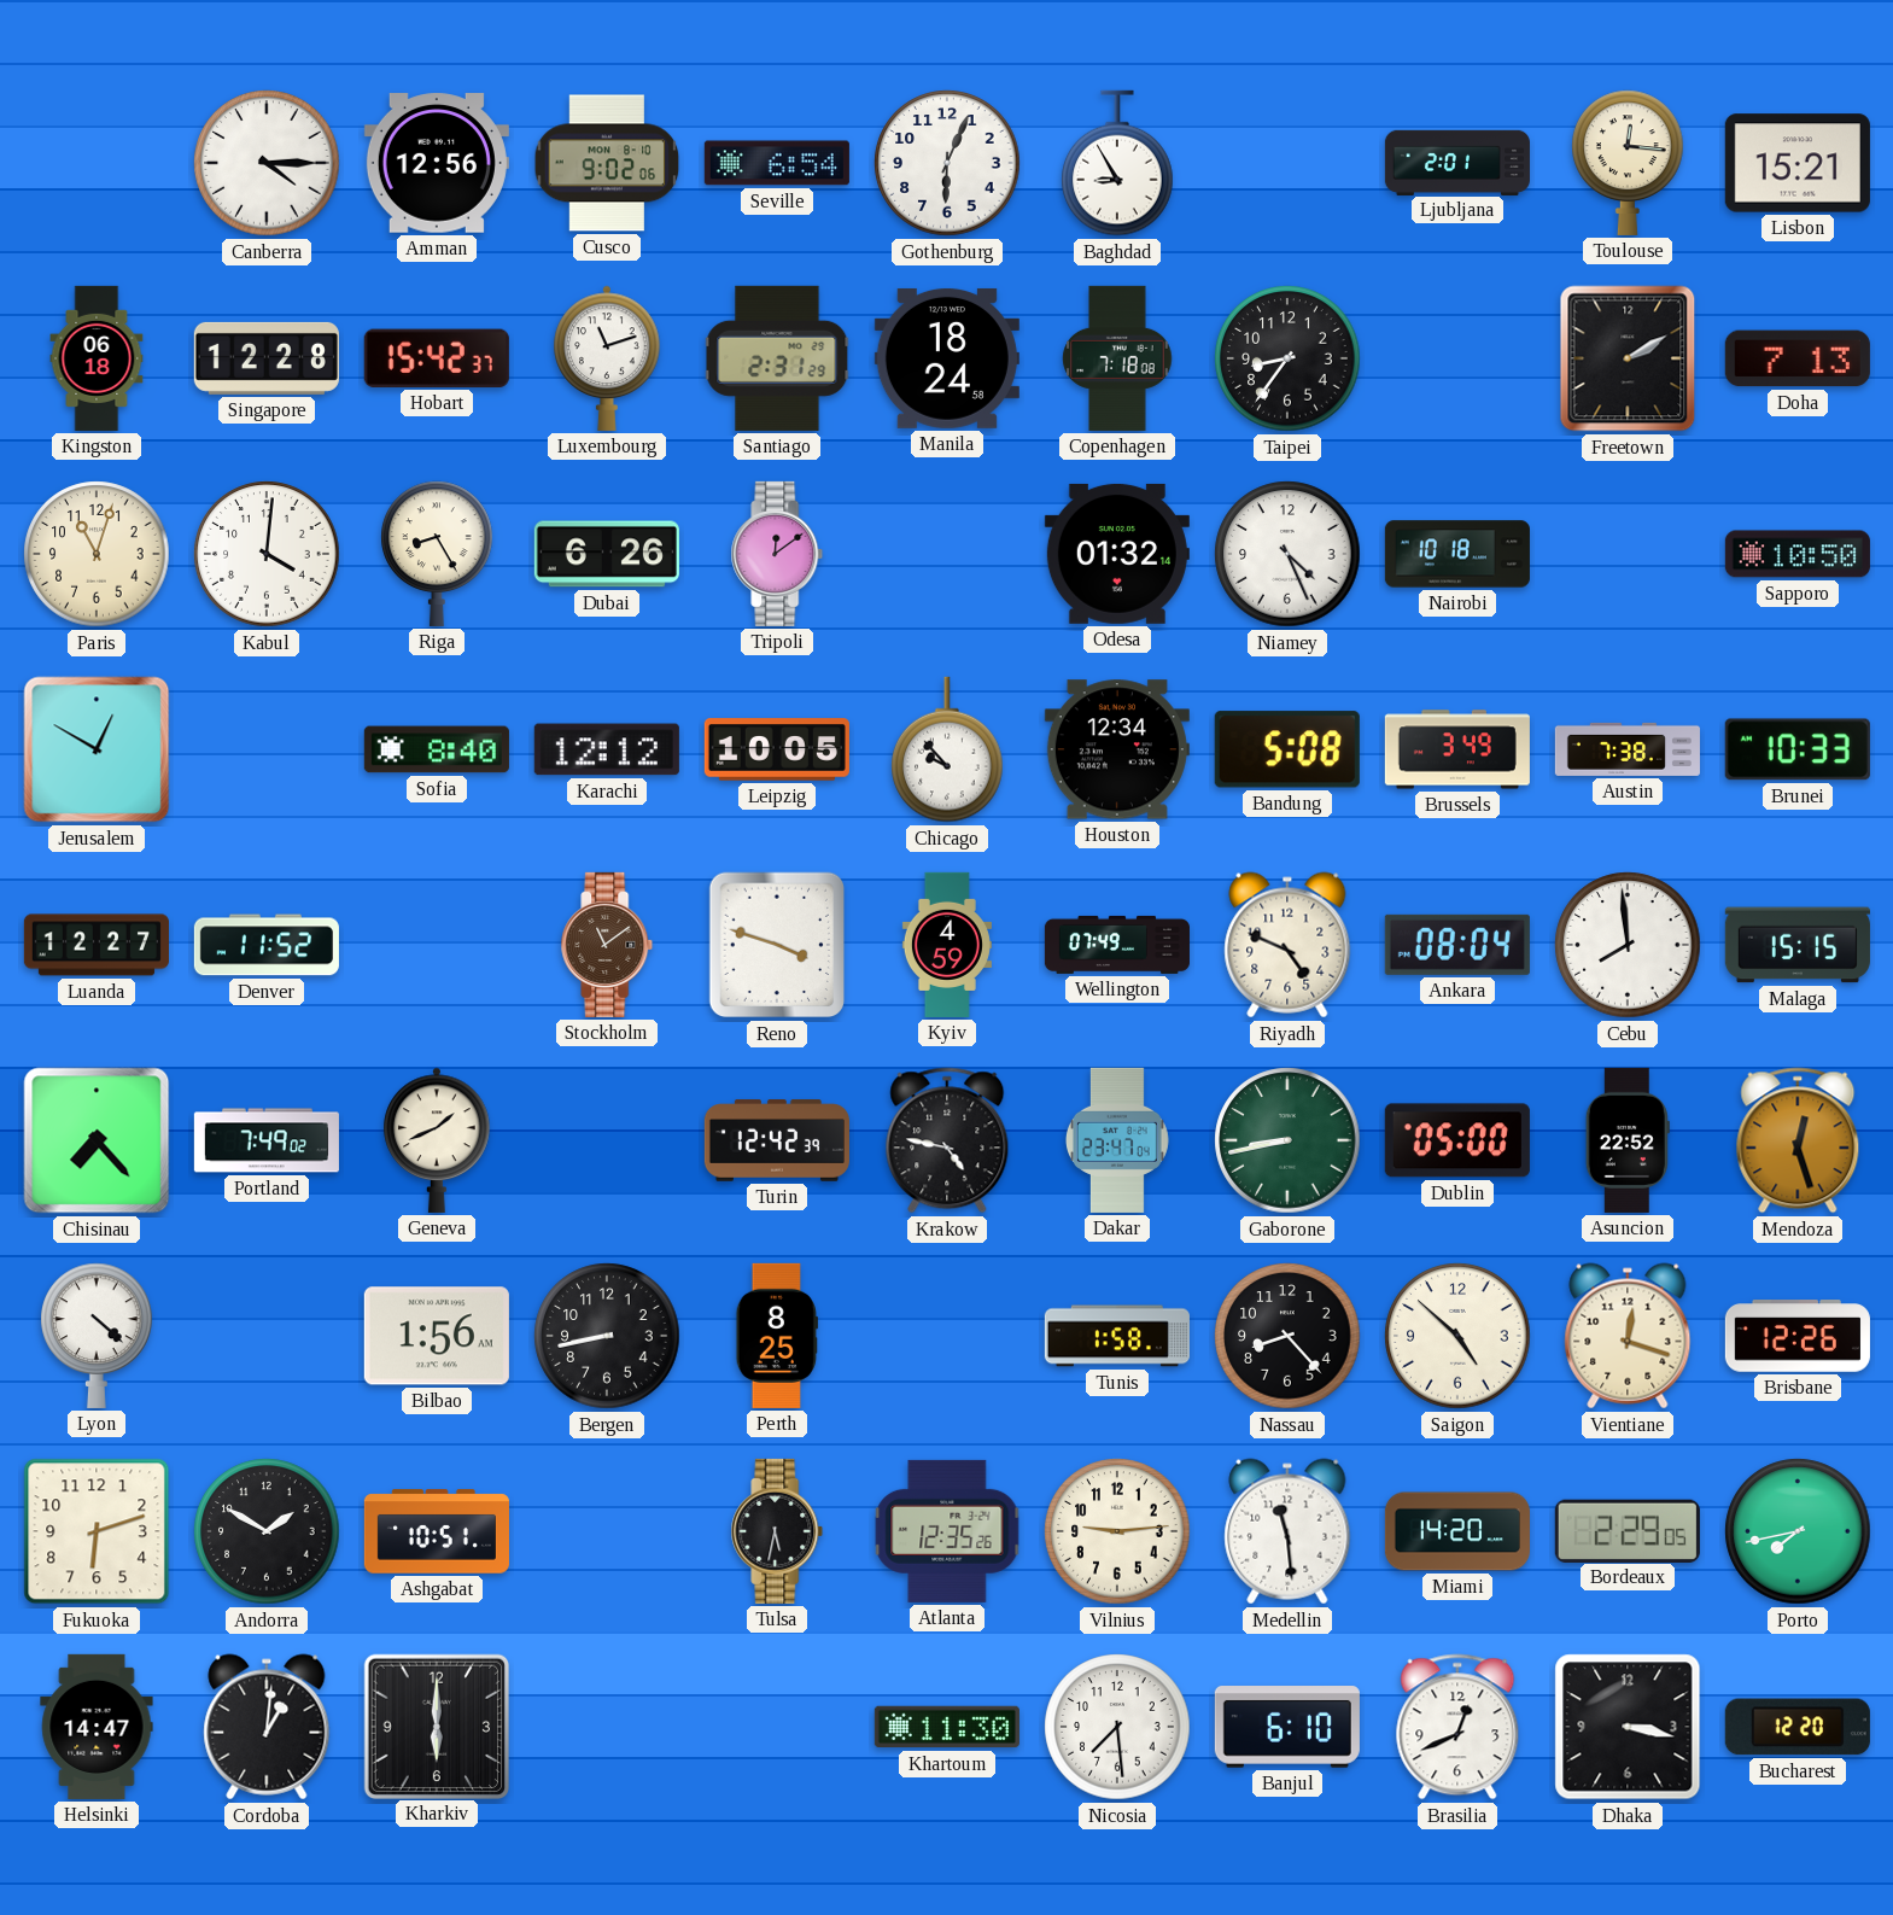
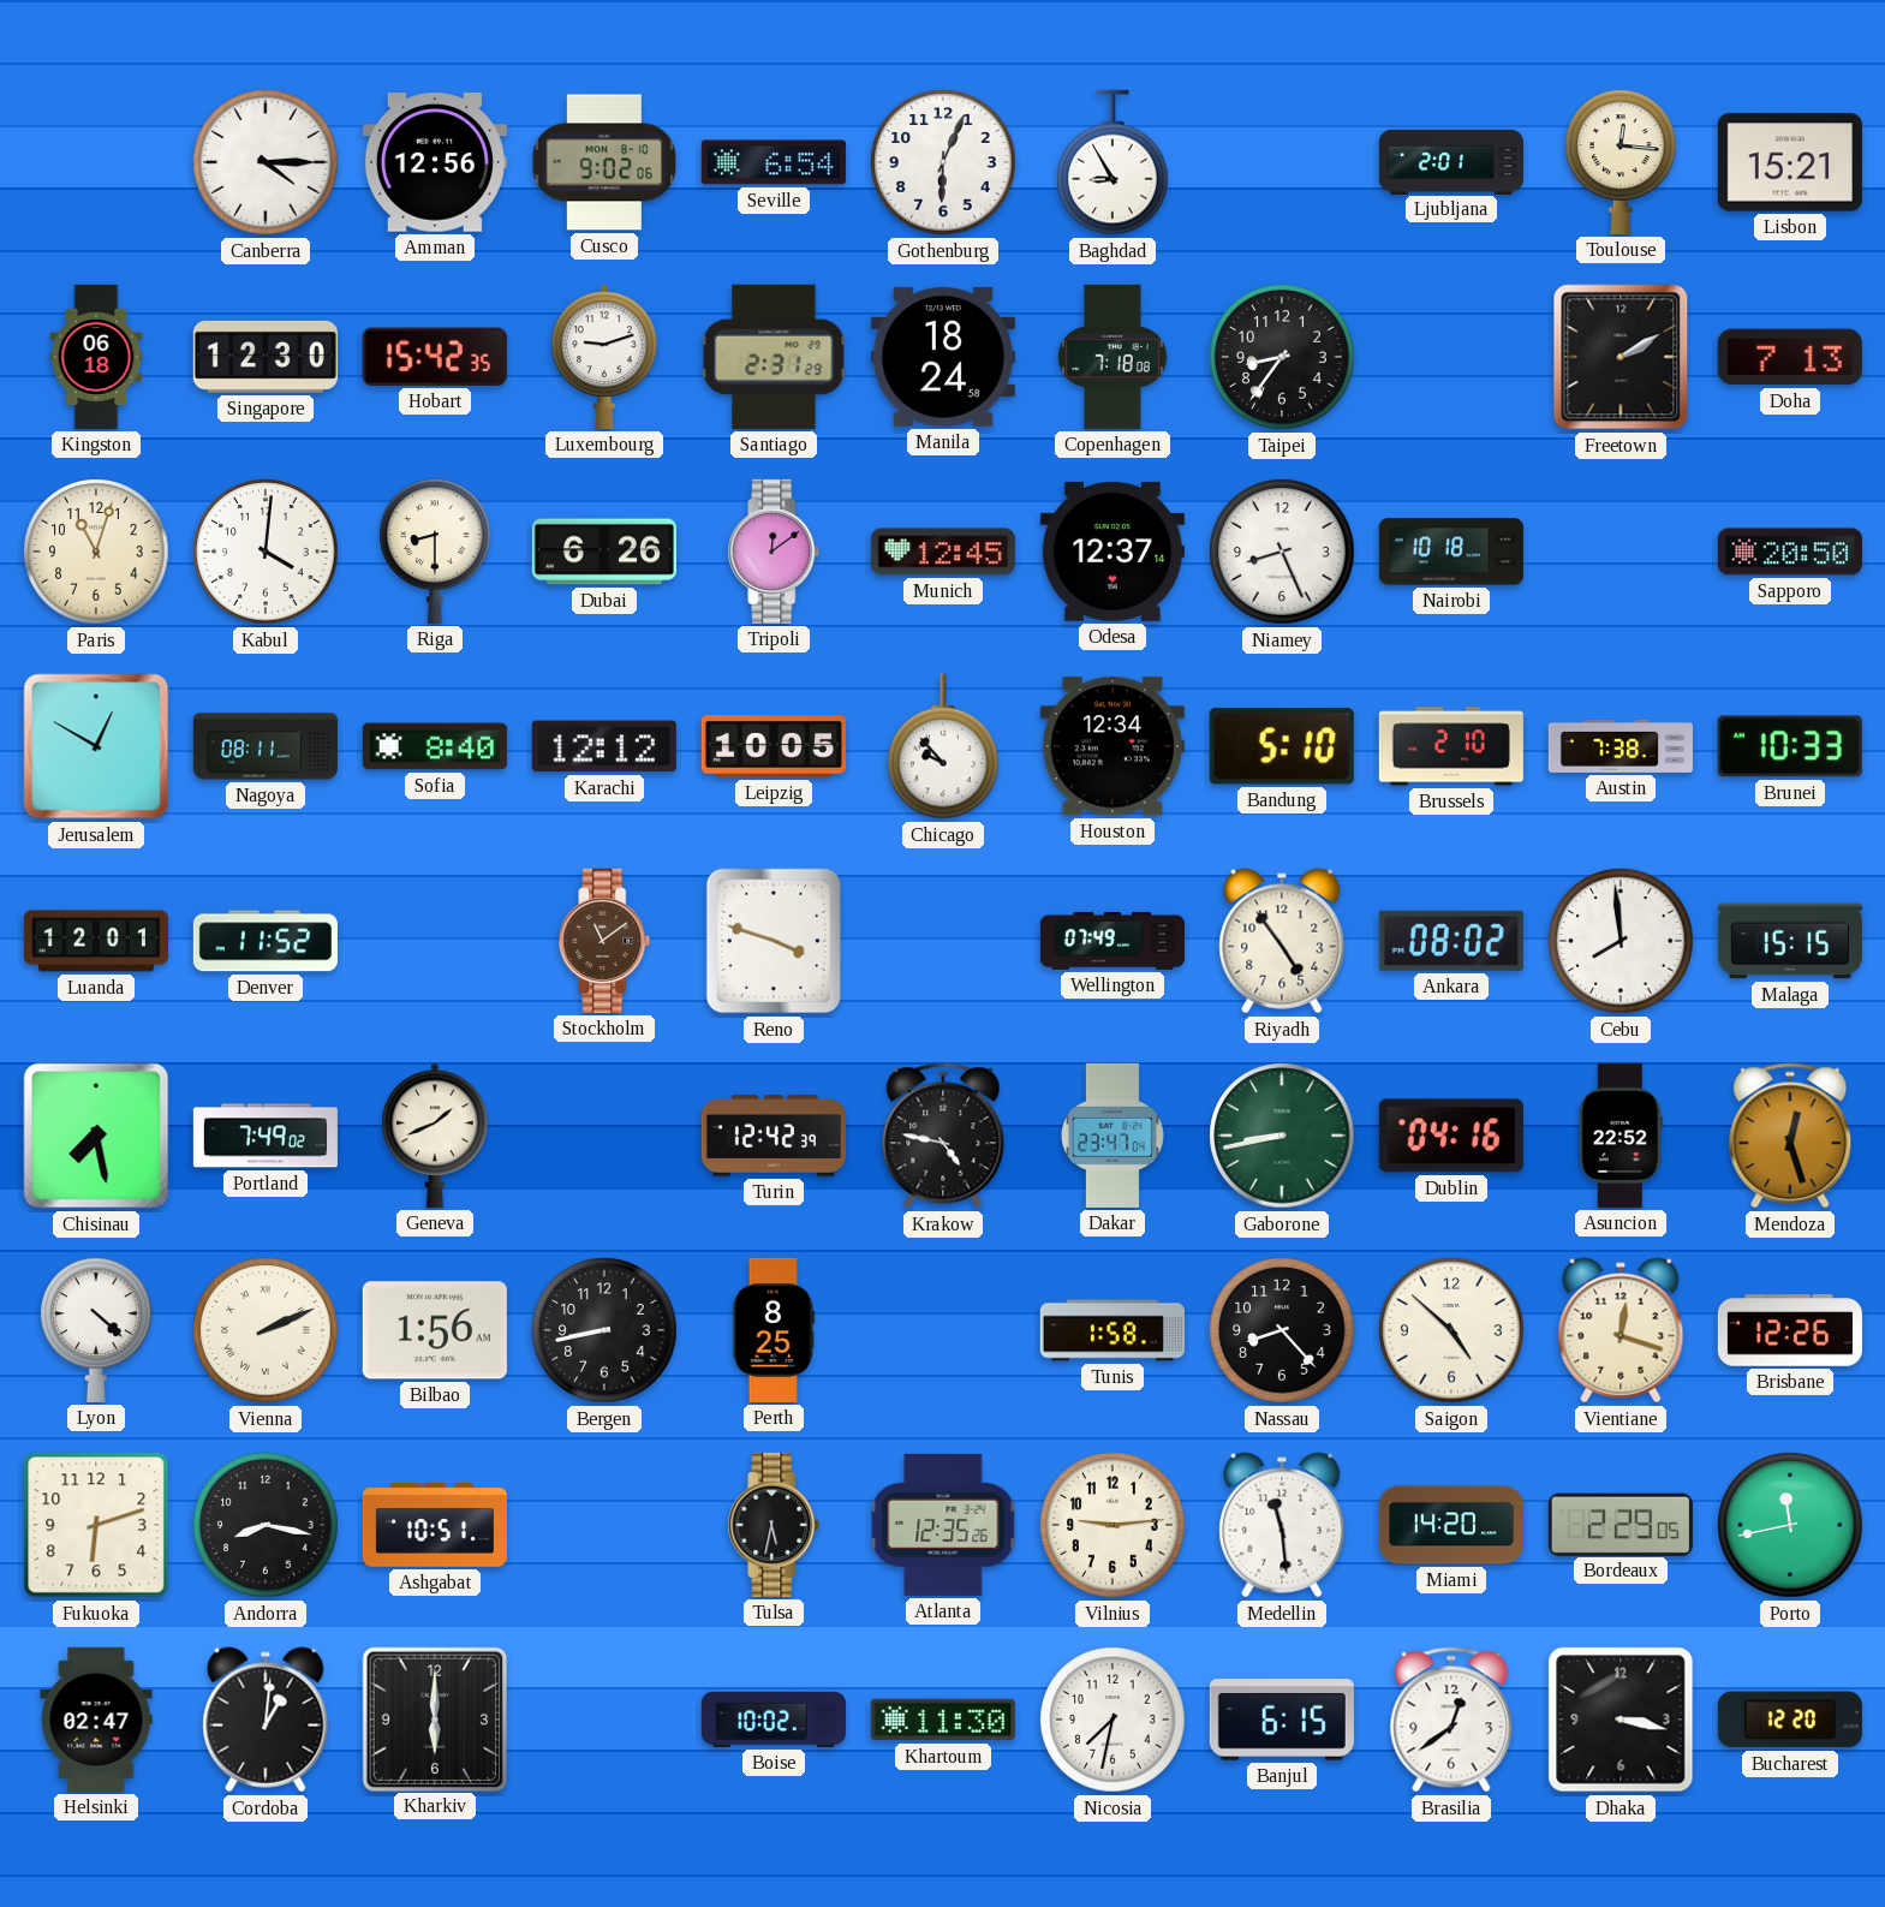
Singapore: 12:28 -> 12:30
Hobart: 15:42:37 -> 15:42:35
Luxembourg: 11:12 -> 9:12
Riga: 8:25 -> 8:30
Munich: none -> 12:45
Odesa: 01:32 -> 12:37
Niamey: 4:26 -> 8:26
Sapporo: 10:50 -> 20:50
Nagoya: none -> 08:11
Bandung: 5:08 -> 5:10
Brussels: 3:49 -> 2:10
Luanda: 12:27 -> 12:01
Kyiv: 4:59 -> none
Riyadh: 4:49 -> 4:54
Ankara: 08:04 -> 08:02
Chisinau: 7:23 -> 7:28
Dublin: 05:00 -> 04:16
Vienna: none -> 2:11
Andorra: 1:50 -> 8:17
Porto: 7:43 -> 11:43
Helsinki: 14:47 -> 02:47
Boise: none -> 10:02
Nicosia: 7:29 -> 7:32
Banjul: 6:10 -> 6:15
Brasilia: 12:41 -> 12:39
